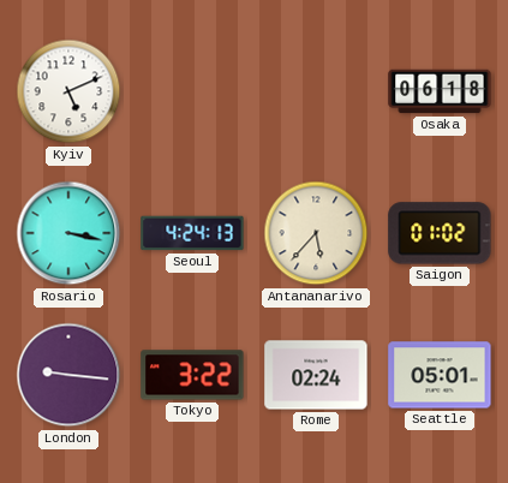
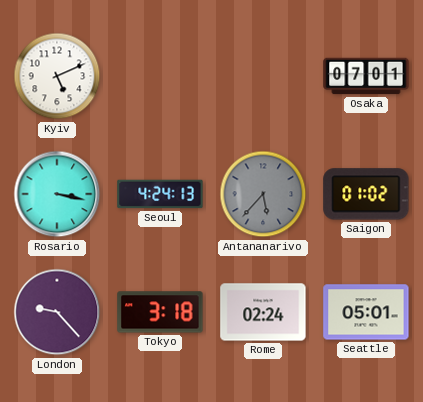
Osaka: 06:18 -> 07:01
Antananarivo dial: cream -> grey
London: 9:16 -> 9:23
Tokyo: 3:22 -> 3:18
